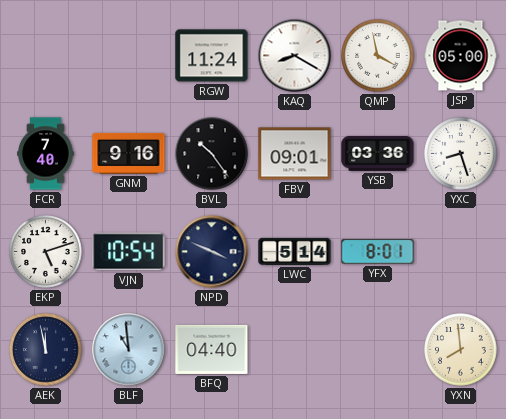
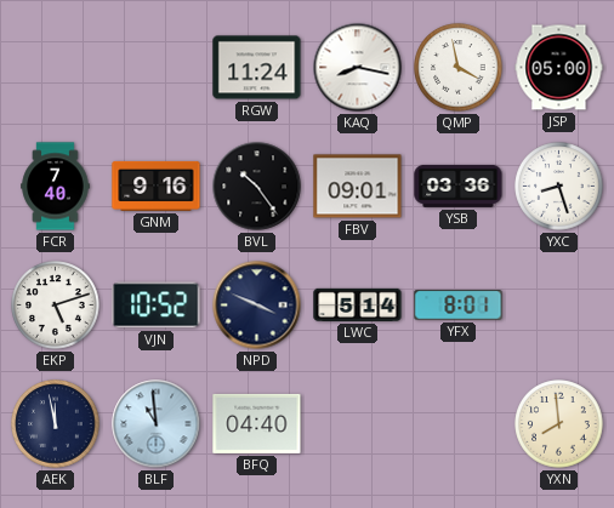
KAQ: 8:20 -> 8:17
VJN: 10:54 -> 10:52
